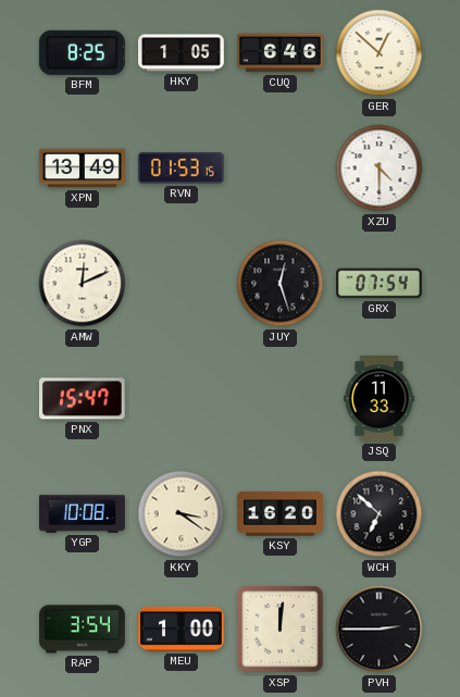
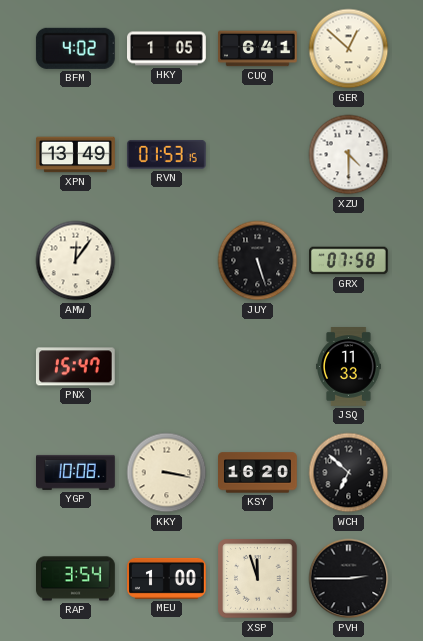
BFM: 8:25 -> 4:02
CUQ: 6:46 -> 6:41
AMW: 12:11 -> 12:06
JUY: 12:27 -> 5:27
GRX: 07:54 -> 07:58
KKY: 3:21 -> 3:17
XSP: 12:01 -> 11:57
